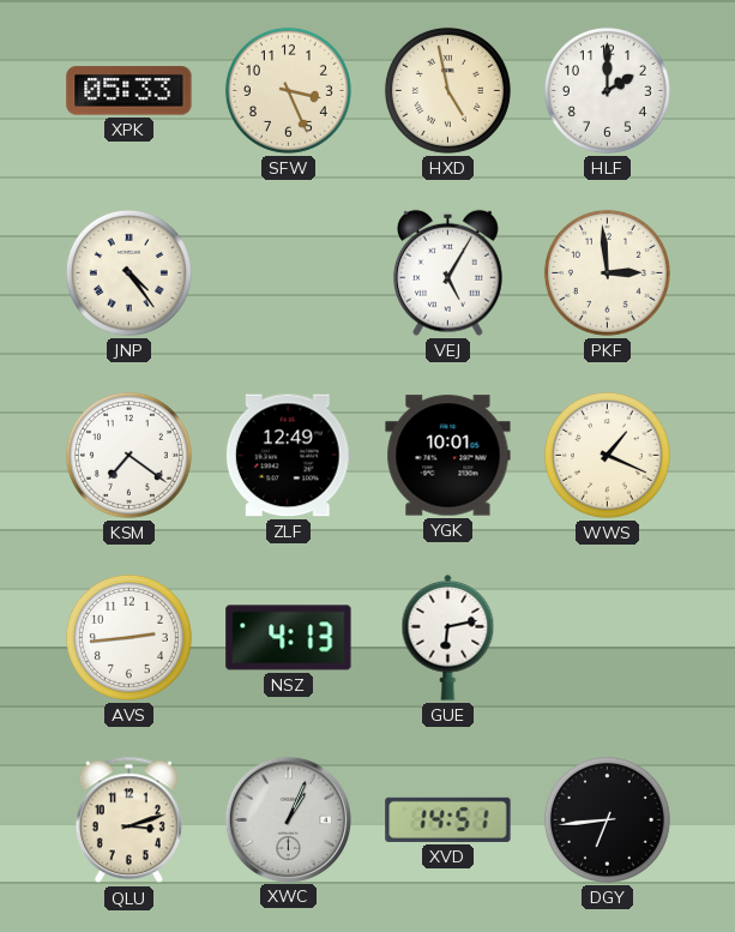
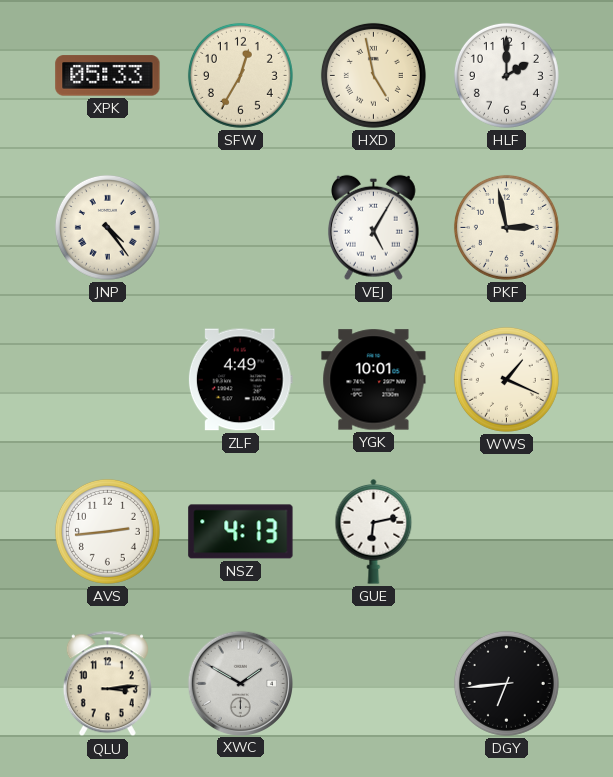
SFW: 3:26 -> 12:35
PKF: 2:59 -> 2:58
KSM: 7:21 -> none
ZLF: 12:49 -> 4:49
QLU: 3:12 -> 3:14
XWC: 1:04 -> 1:50
XVD: 14:51 -> none
